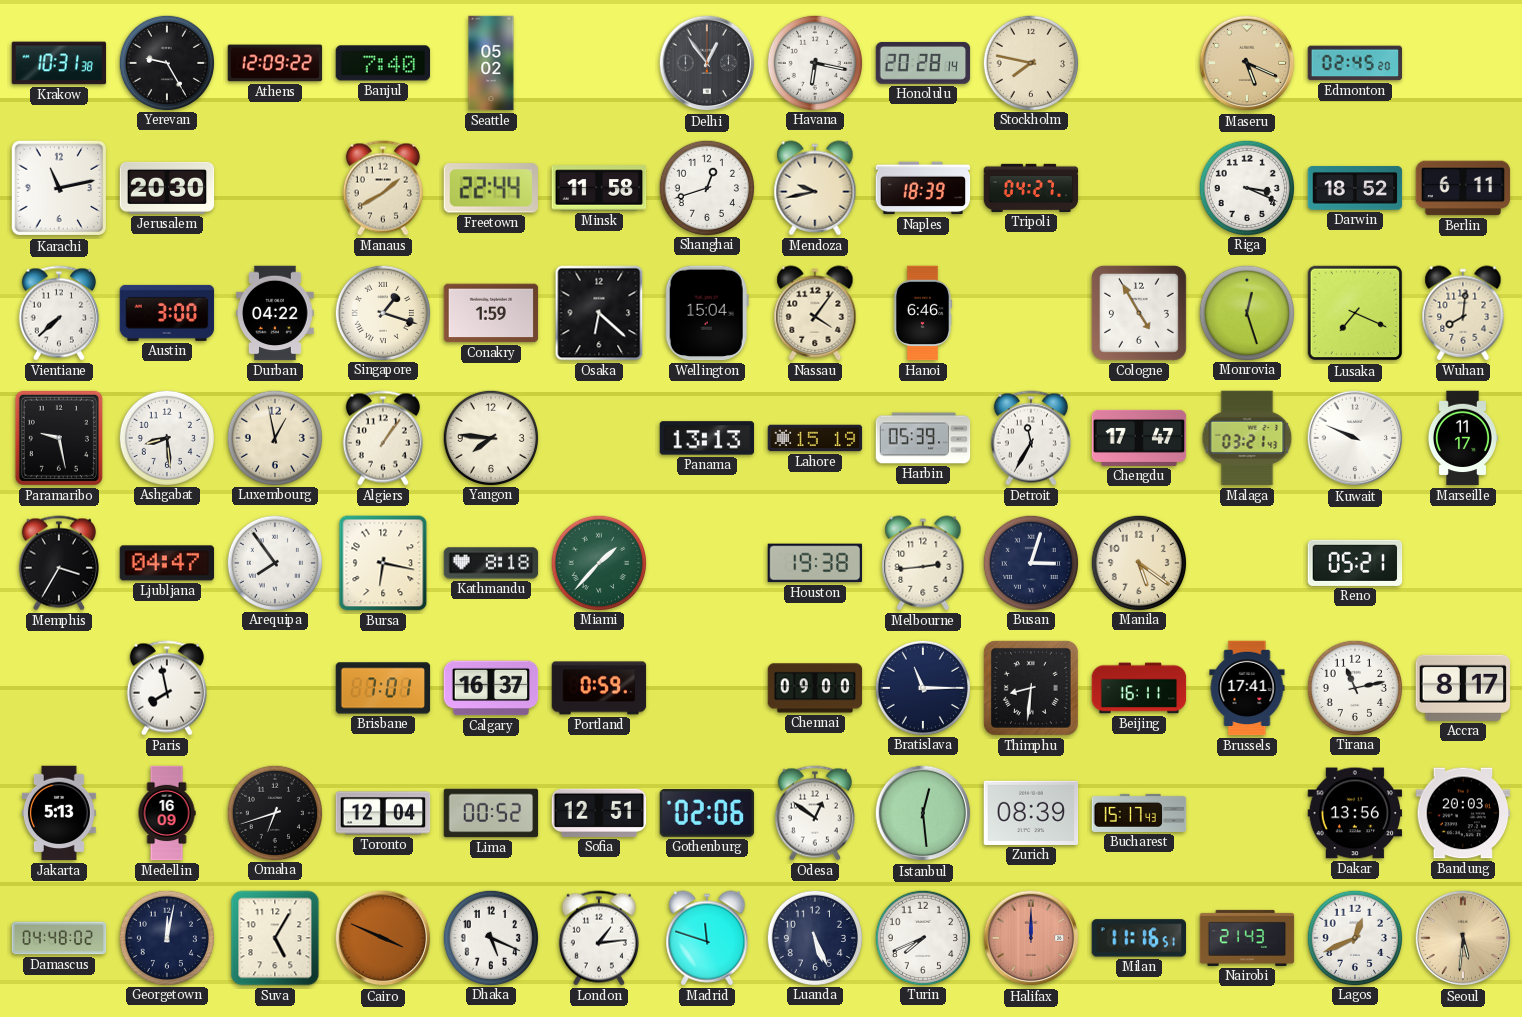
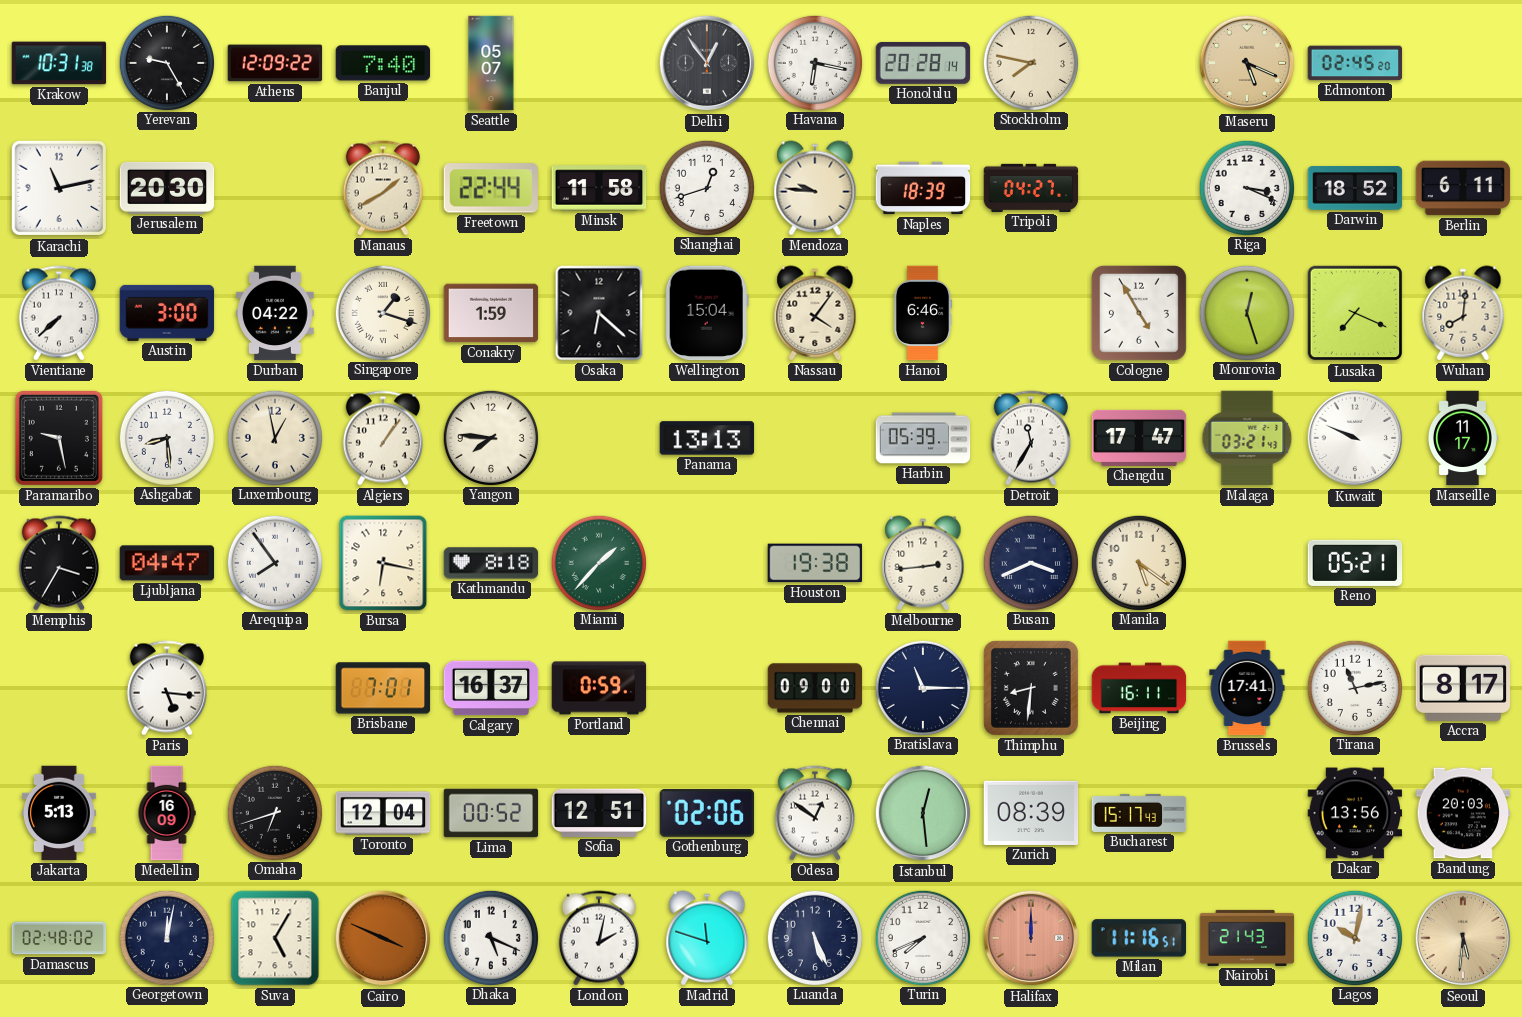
Seattle: 05:02 -> 05:07
Mendoza: 9:43 -> 9:46
Lahore: 15:19 -> none
Busan: 3:03 -> 3:41
Paris: 7:58 -> 5:16
Damascus: 04:48 -> 02:48
London: 1:14 -> 2:02
Lagos: 12:41 -> 10:02
